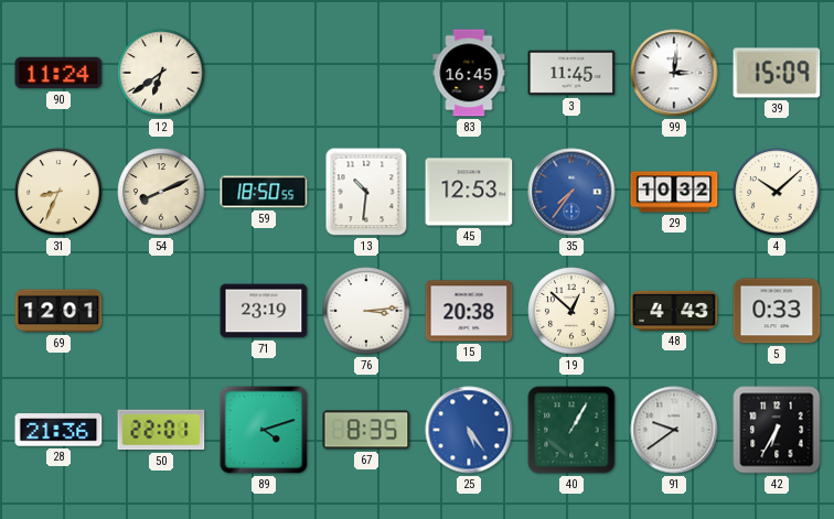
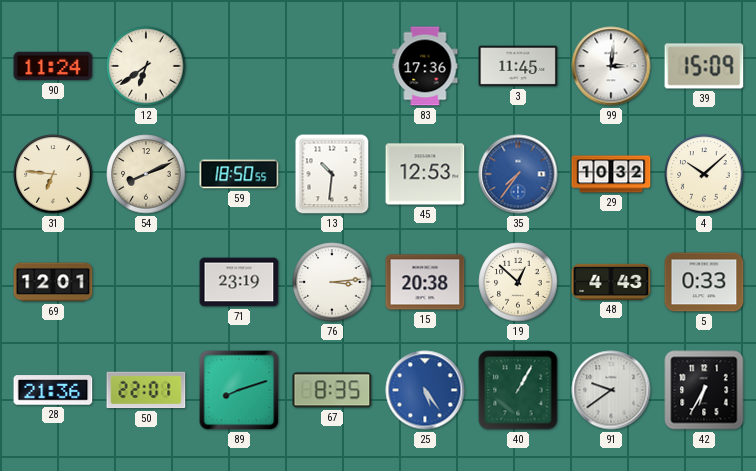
83: 16:45 -> 17:36
31: 8:34 -> 6:46
89: 4:12 -> 8:12
